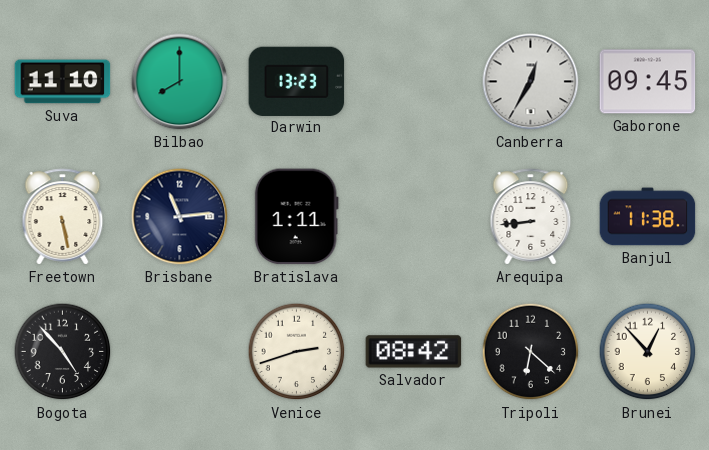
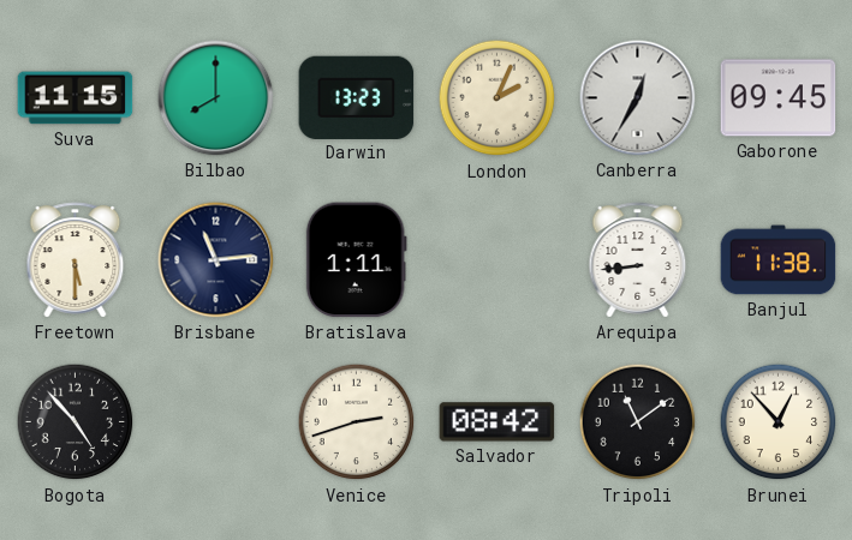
Suva: 11:10 -> 11:15
London: none -> 2:04
Freetown: 5:28 -> 5:30
Tripoli: 6:22 -> 11:09
